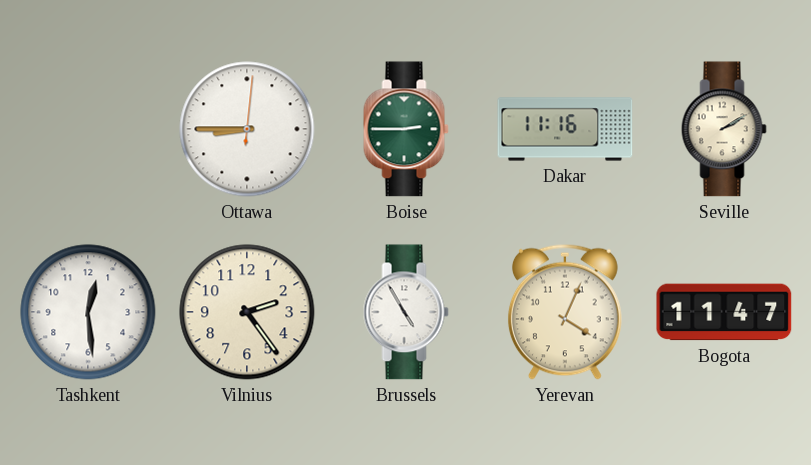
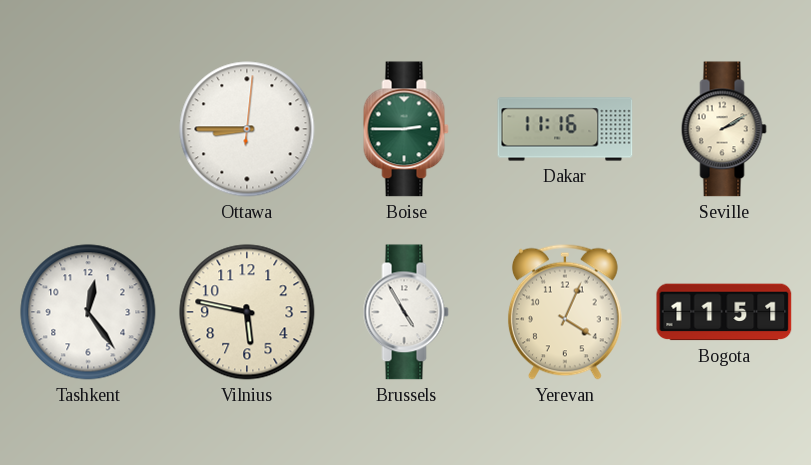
Tashkent: 12:29 -> 12:24
Vilnius: 2:24 -> 5:47
Bogota: 11:47 -> 11:51
